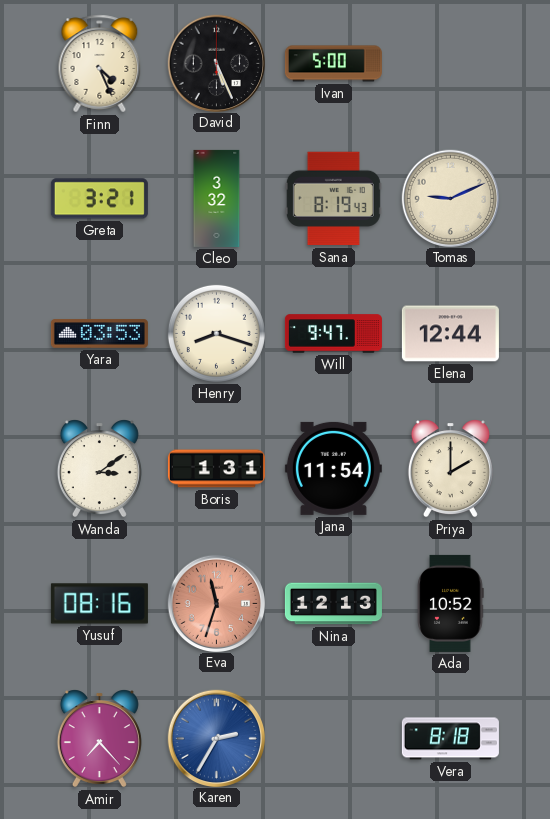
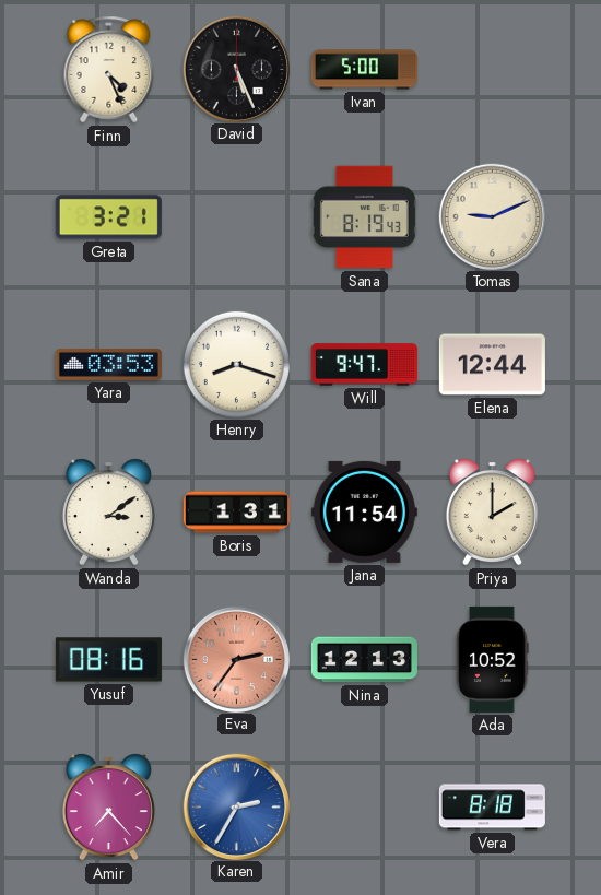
Cleo: 3:32 -> none
Eva: 11:33 -> 2:36
